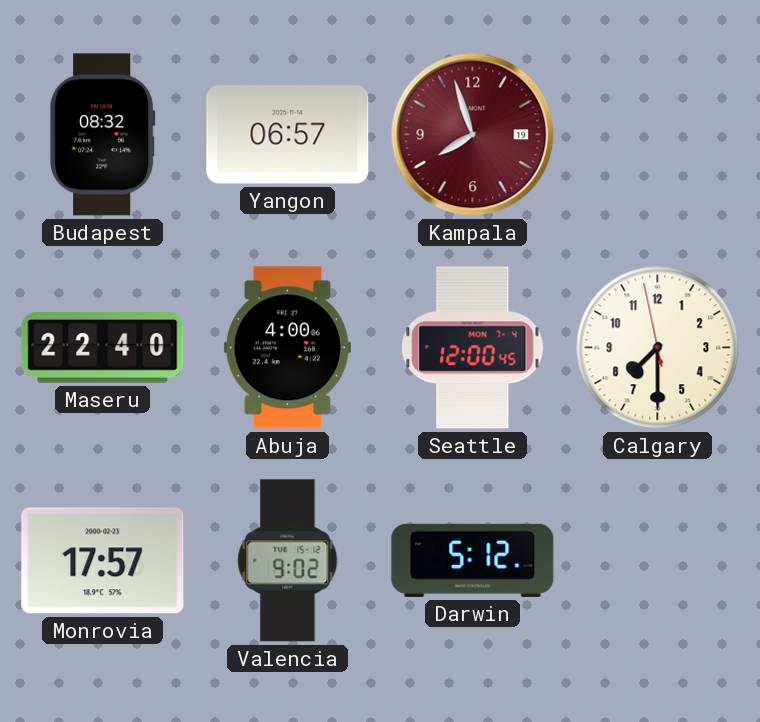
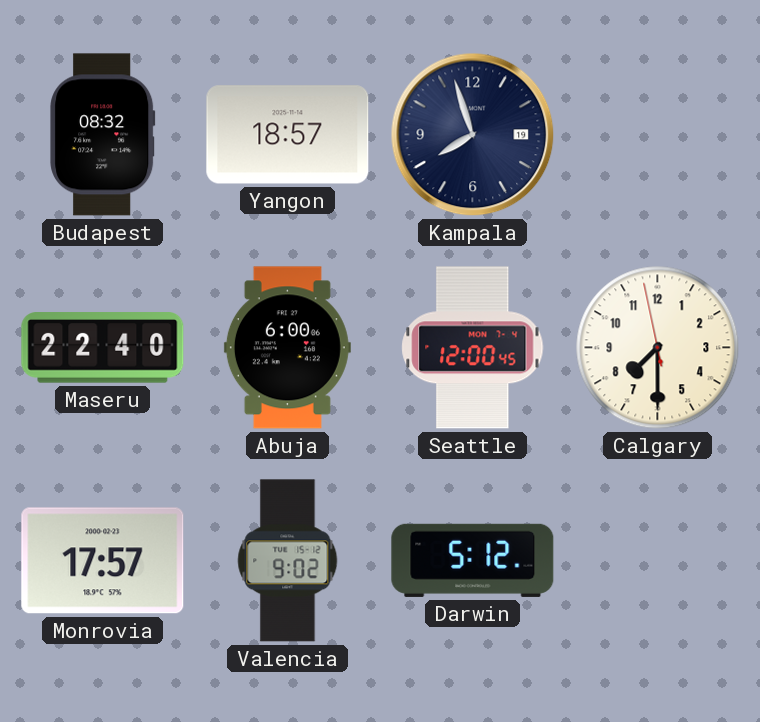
Yangon: 06:57 -> 18:57
Kampala dial: burgundy -> navy
Abuja: 4:00 -> 6:00
